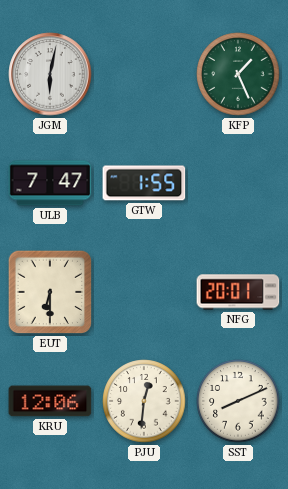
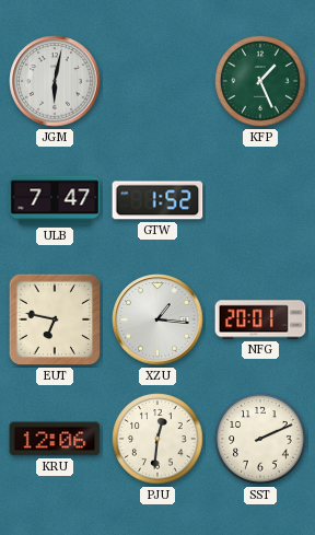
GTW: 1:55 -> 1:52
EUT: 6:30 -> 6:47
XZU: none -> 1:16
SST: 8:11 -> 2:11
